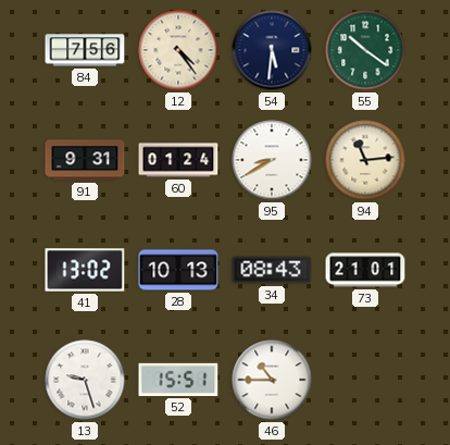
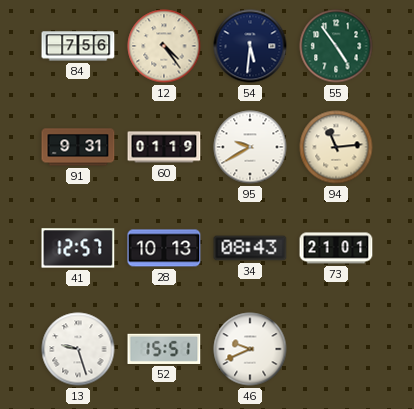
55: 10:21 -> 4:54
60: 01:24 -> 01:19
95: 8:40 -> 9:40
41: 13:02 -> 12:57
46: 10:45 -> 9:41
